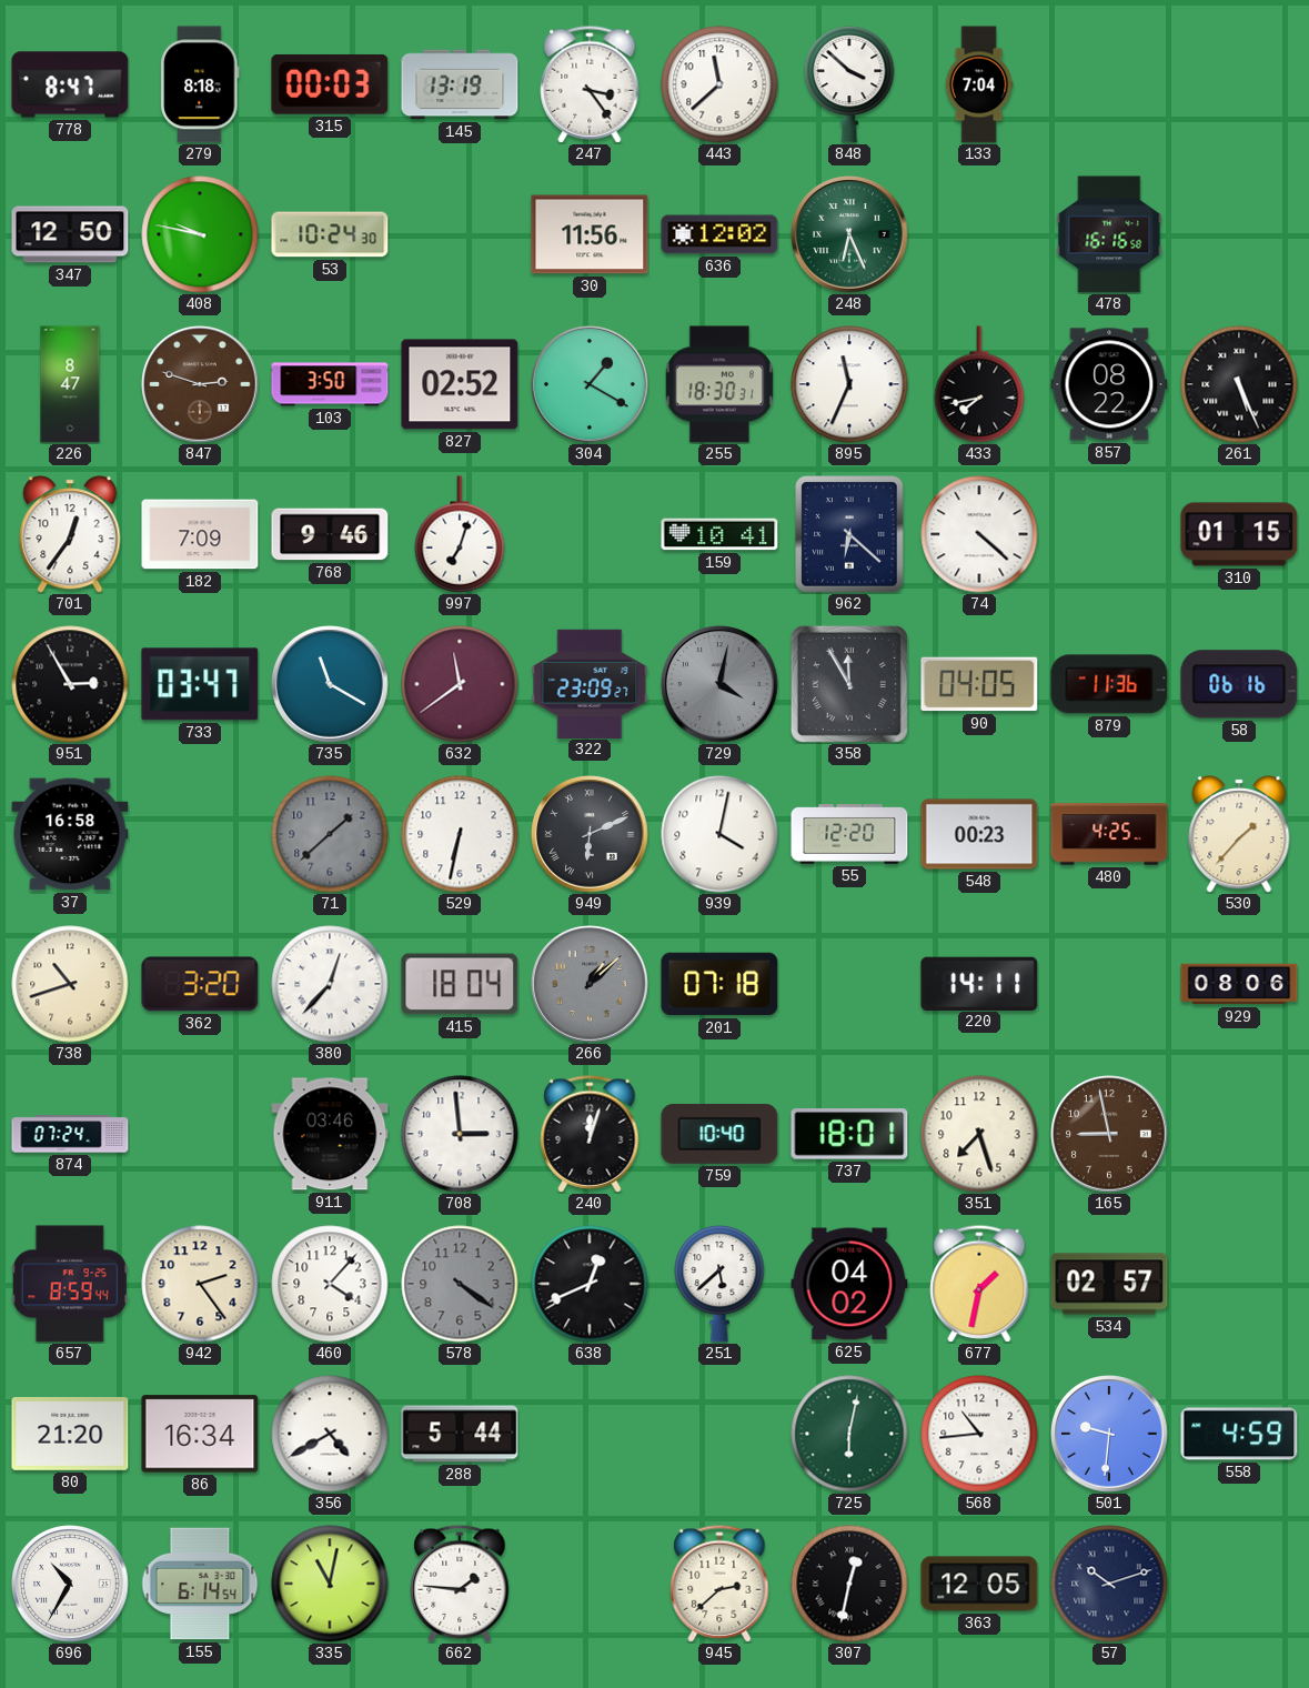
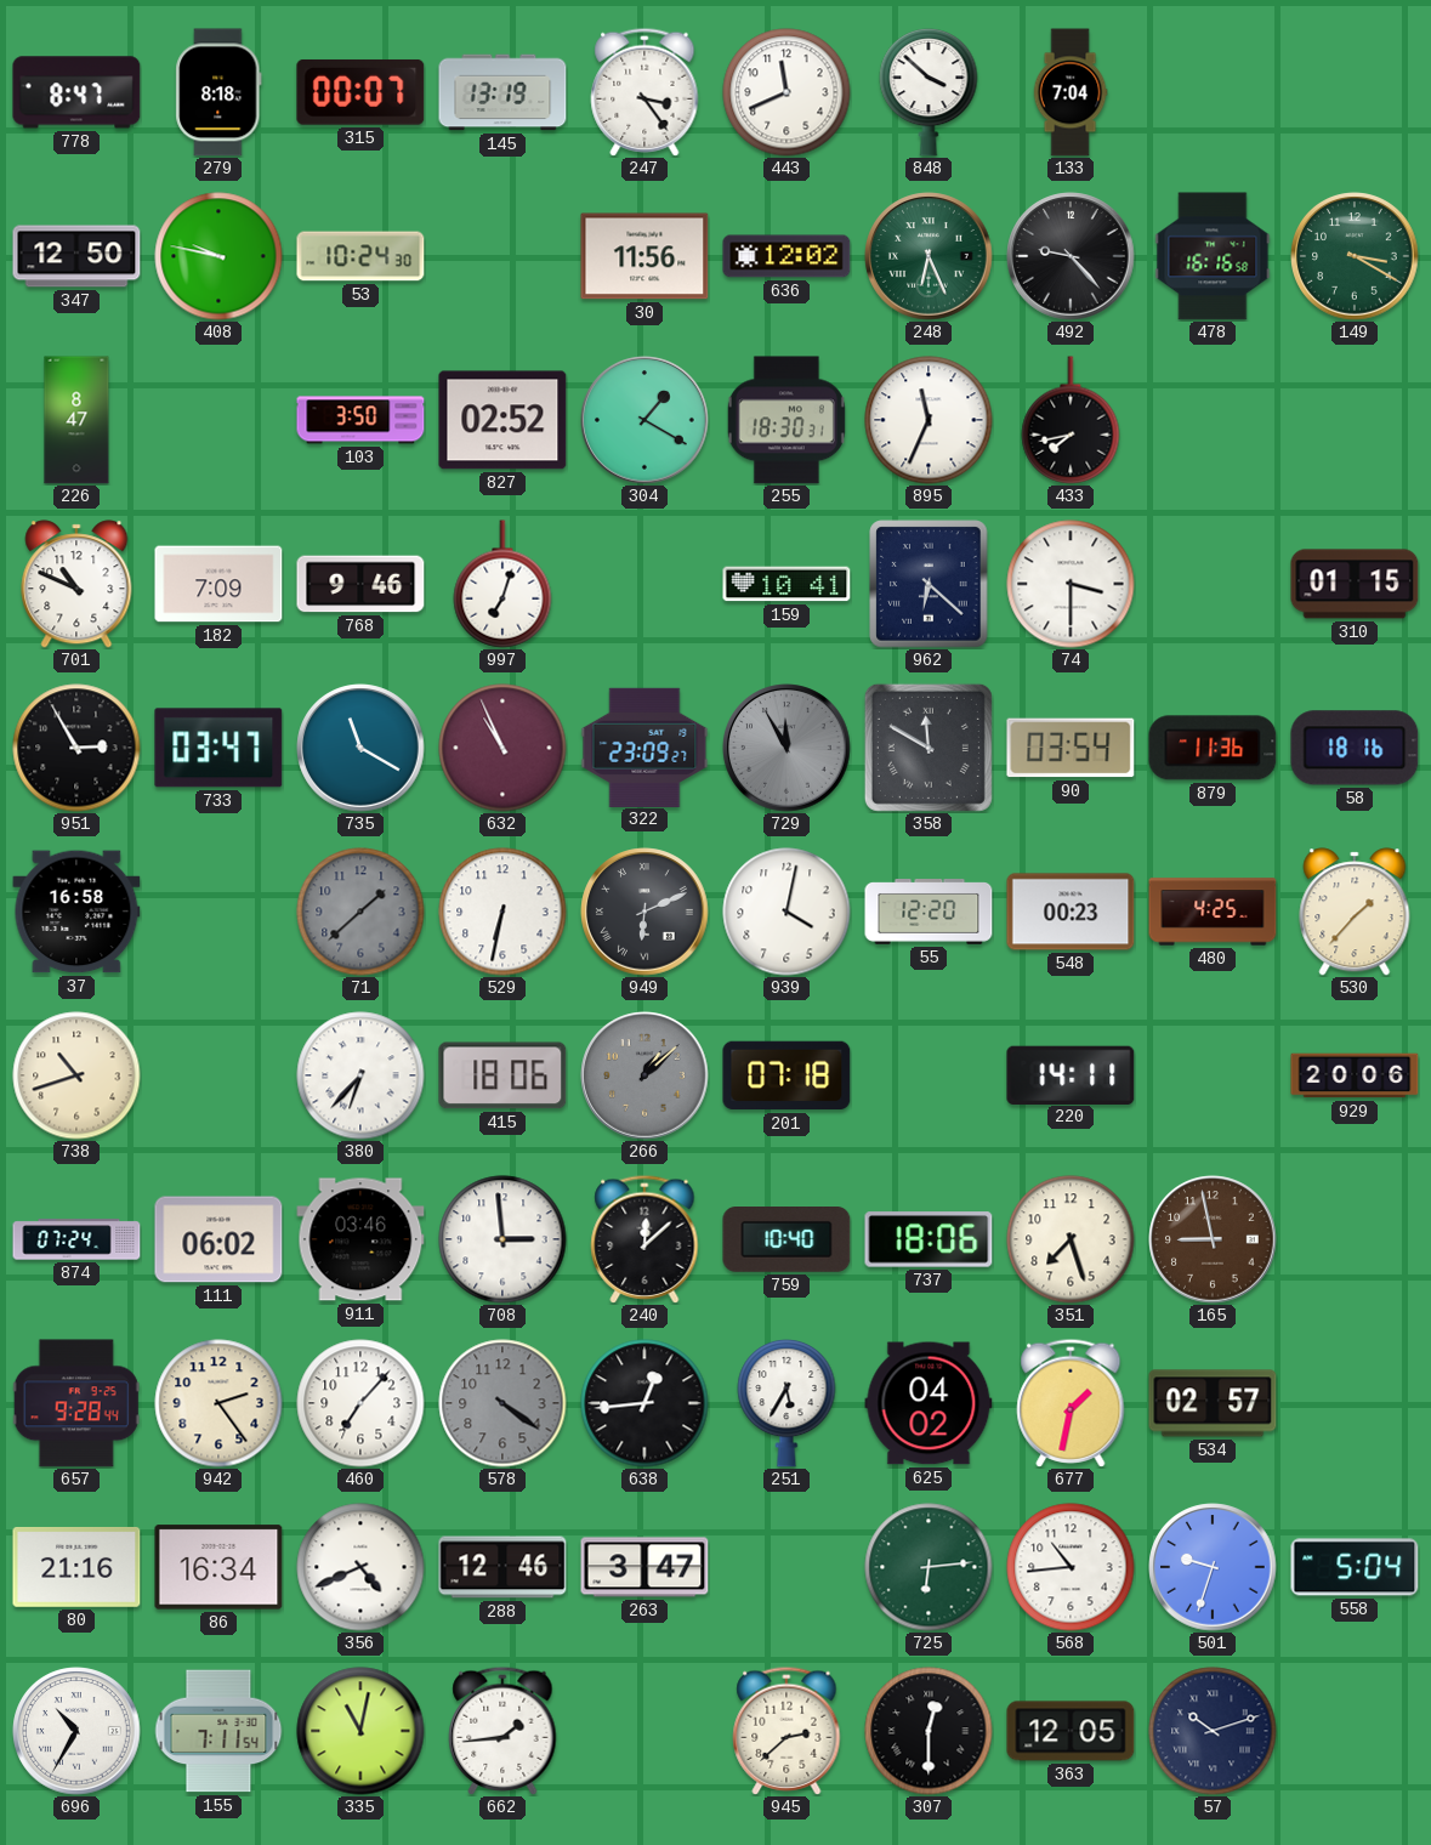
315: 00:03 -> 00:07
443: 11:38 -> 11:41
492: none -> 9:23
149: none -> 3:20
847: 2:48 -> none
857: 08:22 -> none
261: 5:26 -> none
701: 12:36 -> 10:49
74: 4:22 -> 3:30
632: 11:39 -> 10:56
729: 4:02 -> 11:55
358: 11:55 -> 11:50
90: 04:05 -> 03:54
58: 06:16 -> 18:16
362: 3:20 -> none
380: 12:37 -> 6:37
415: 18:04 -> 18:06
929: 08:06 -> 20:06
111: none -> 06:02
240: 12:03 -> 12:08
737: 18:01 -> 18:06
657: 8:59 -> 9:28
460: 4:07 -> 7:07
638: 12:41 -> 12:44
251: 5:38 -> 5:35
80: 21:20 -> 21:16
356: 4:40 -> 4:41
288: 5:44 -> 12:46
263: none -> 3:47
725: 6:02 -> 6:14
501: 9:31 -> 9:33
558: 4:59 -> 5:04
155: 6:14 -> 7:11
662: 1:46 -> 1:44
307: 12:32 -> 12:30
